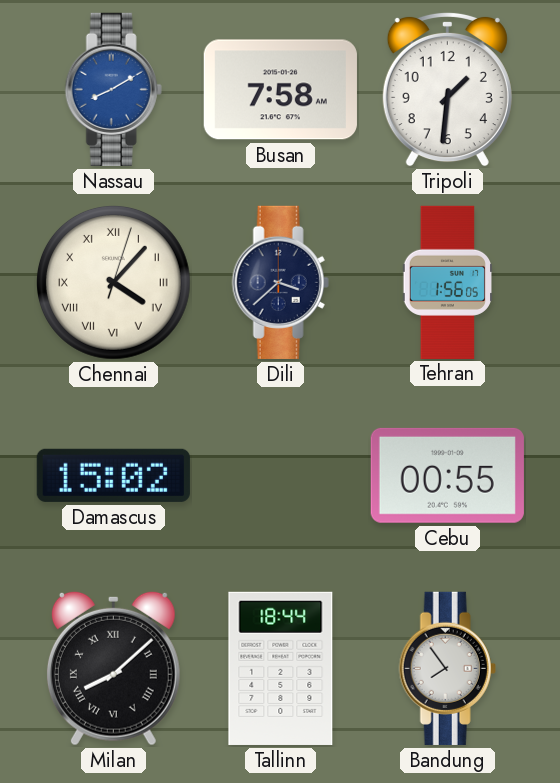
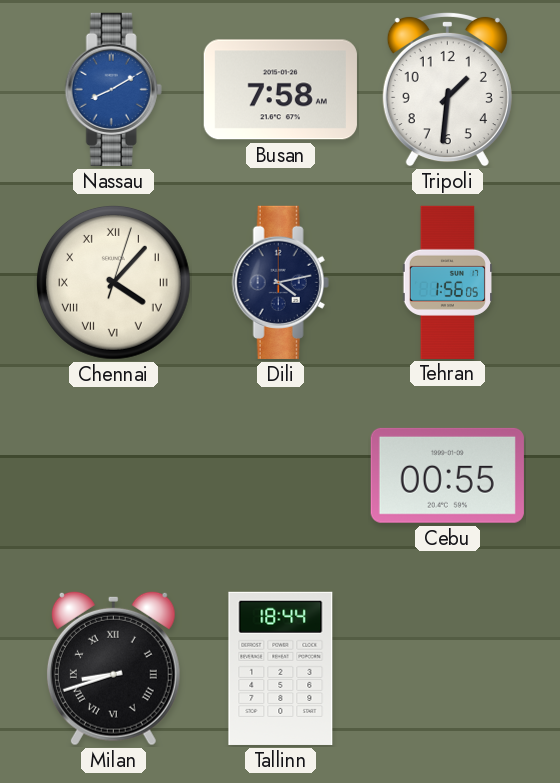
Dili: 3:38 -> 4:13
Damascus: 15:02 -> none
Milan: 8:08 -> 8:42
Bandung: 7:54 -> none
